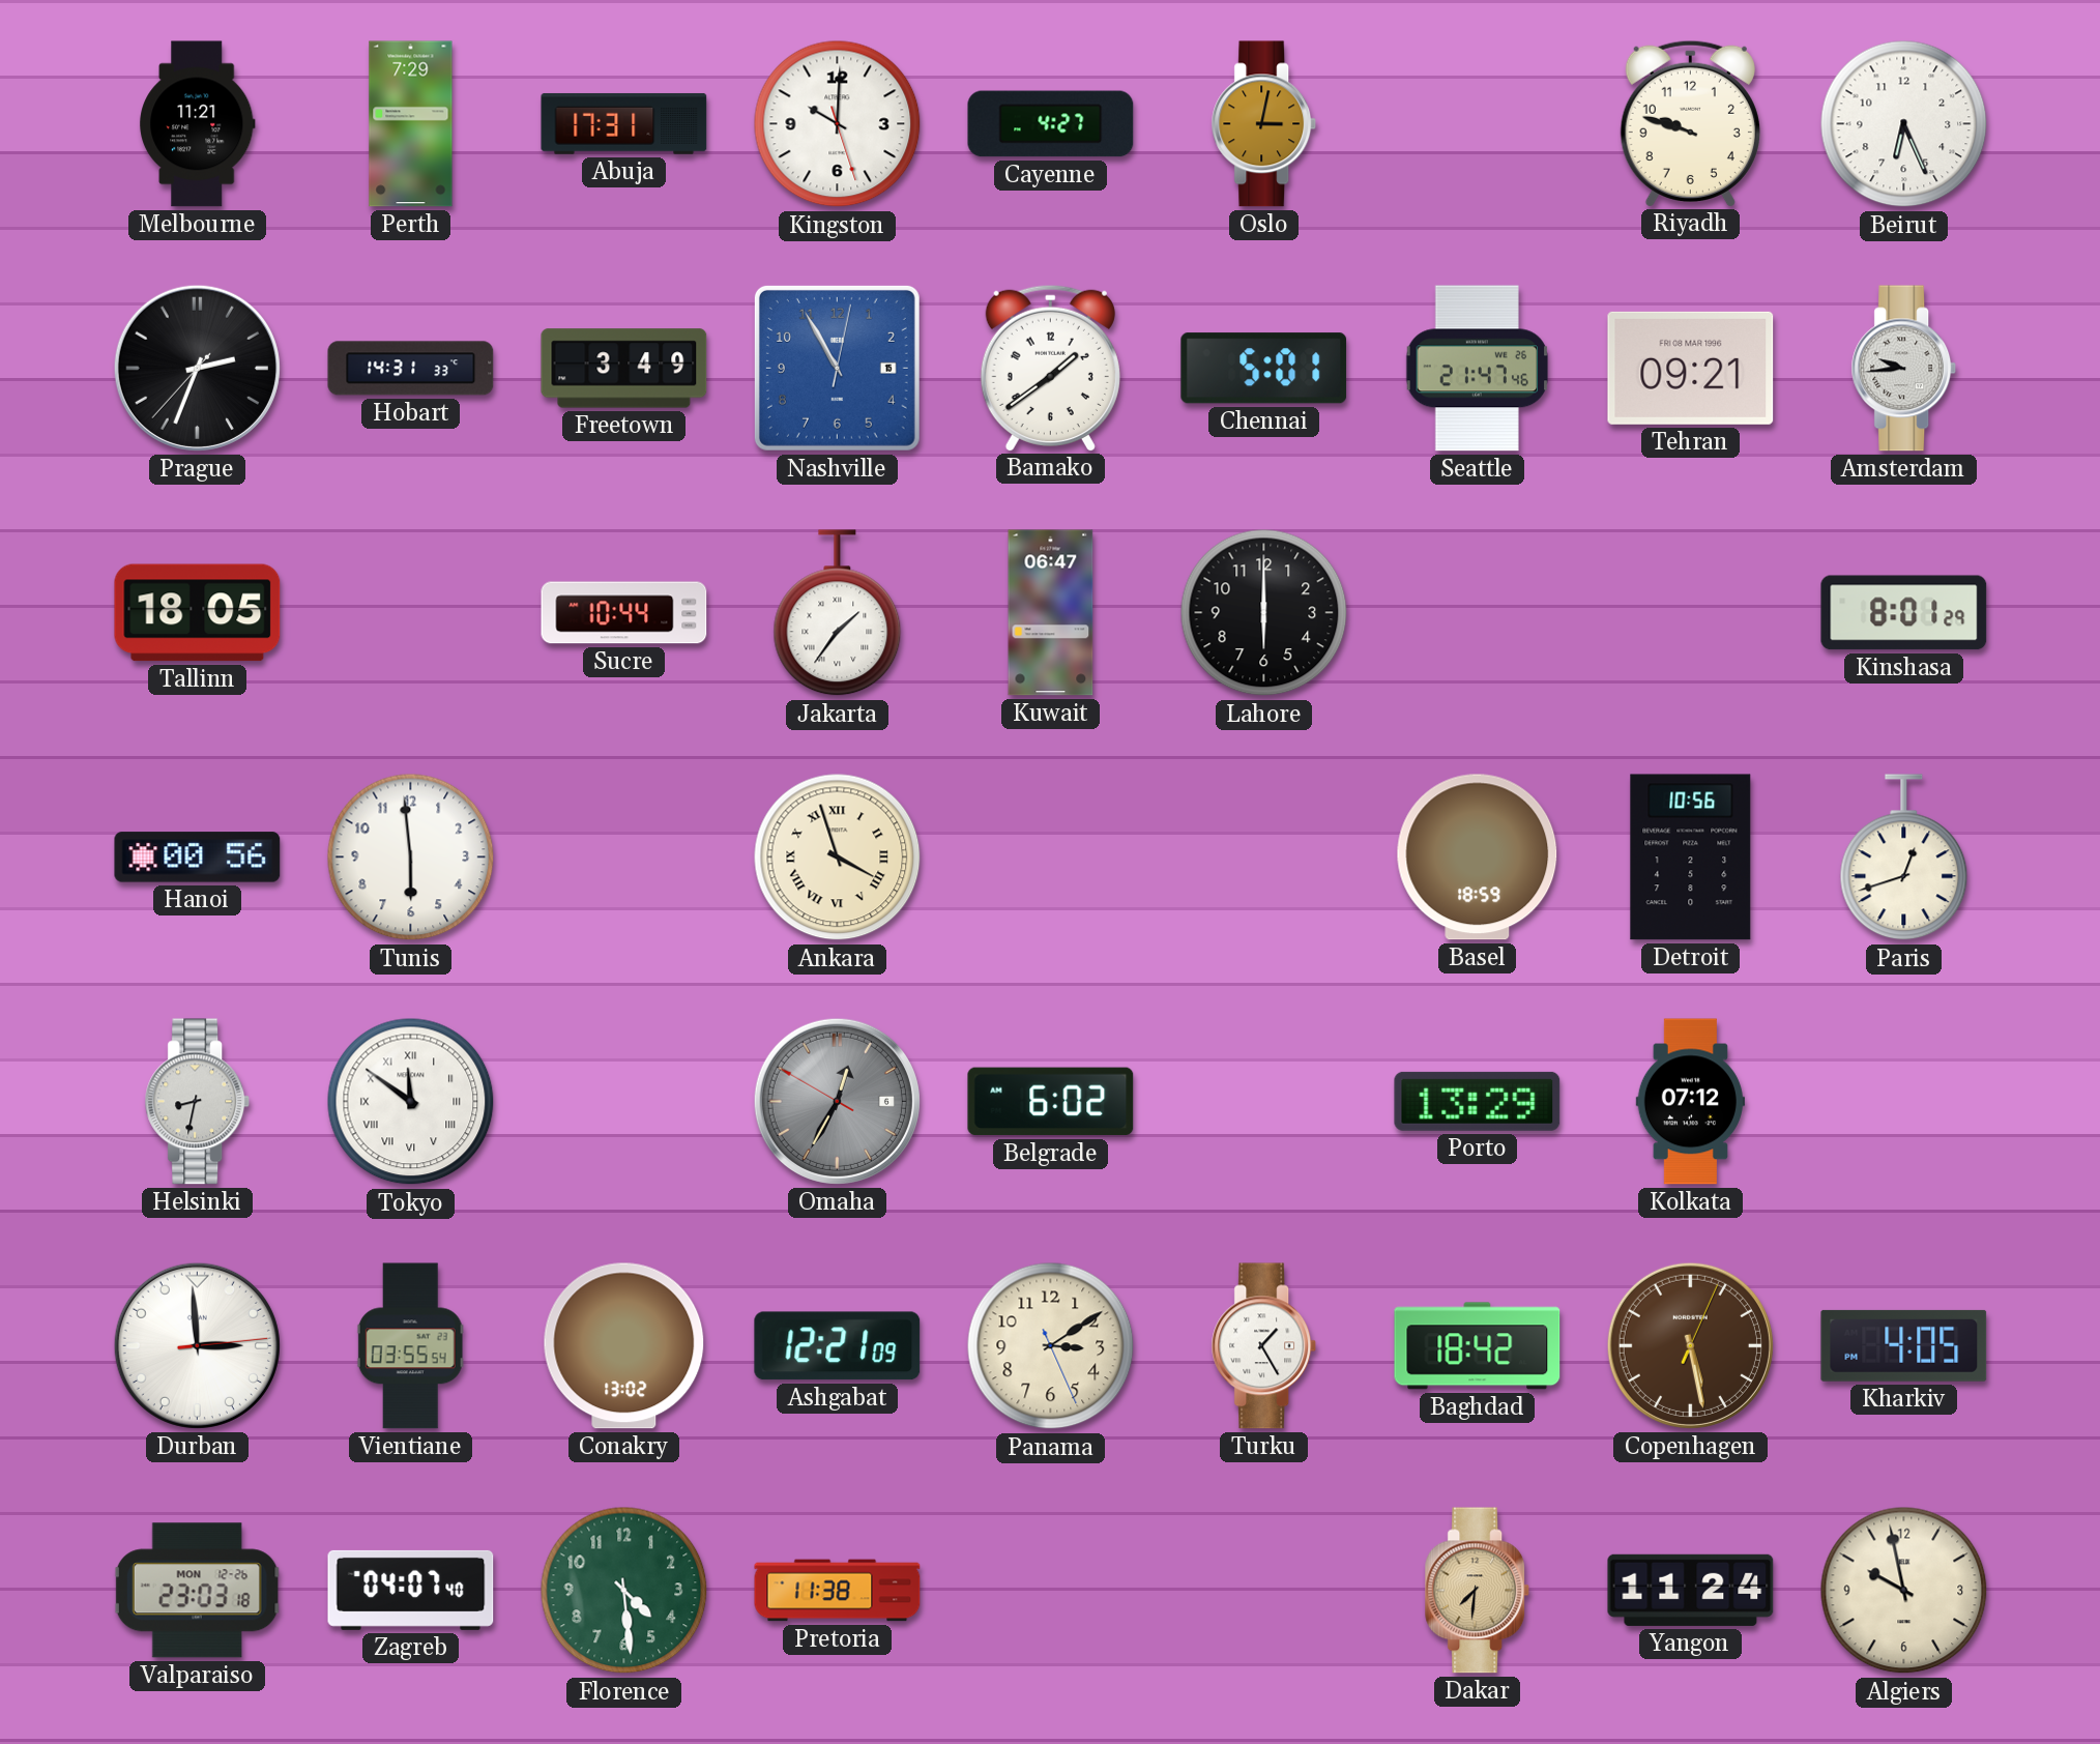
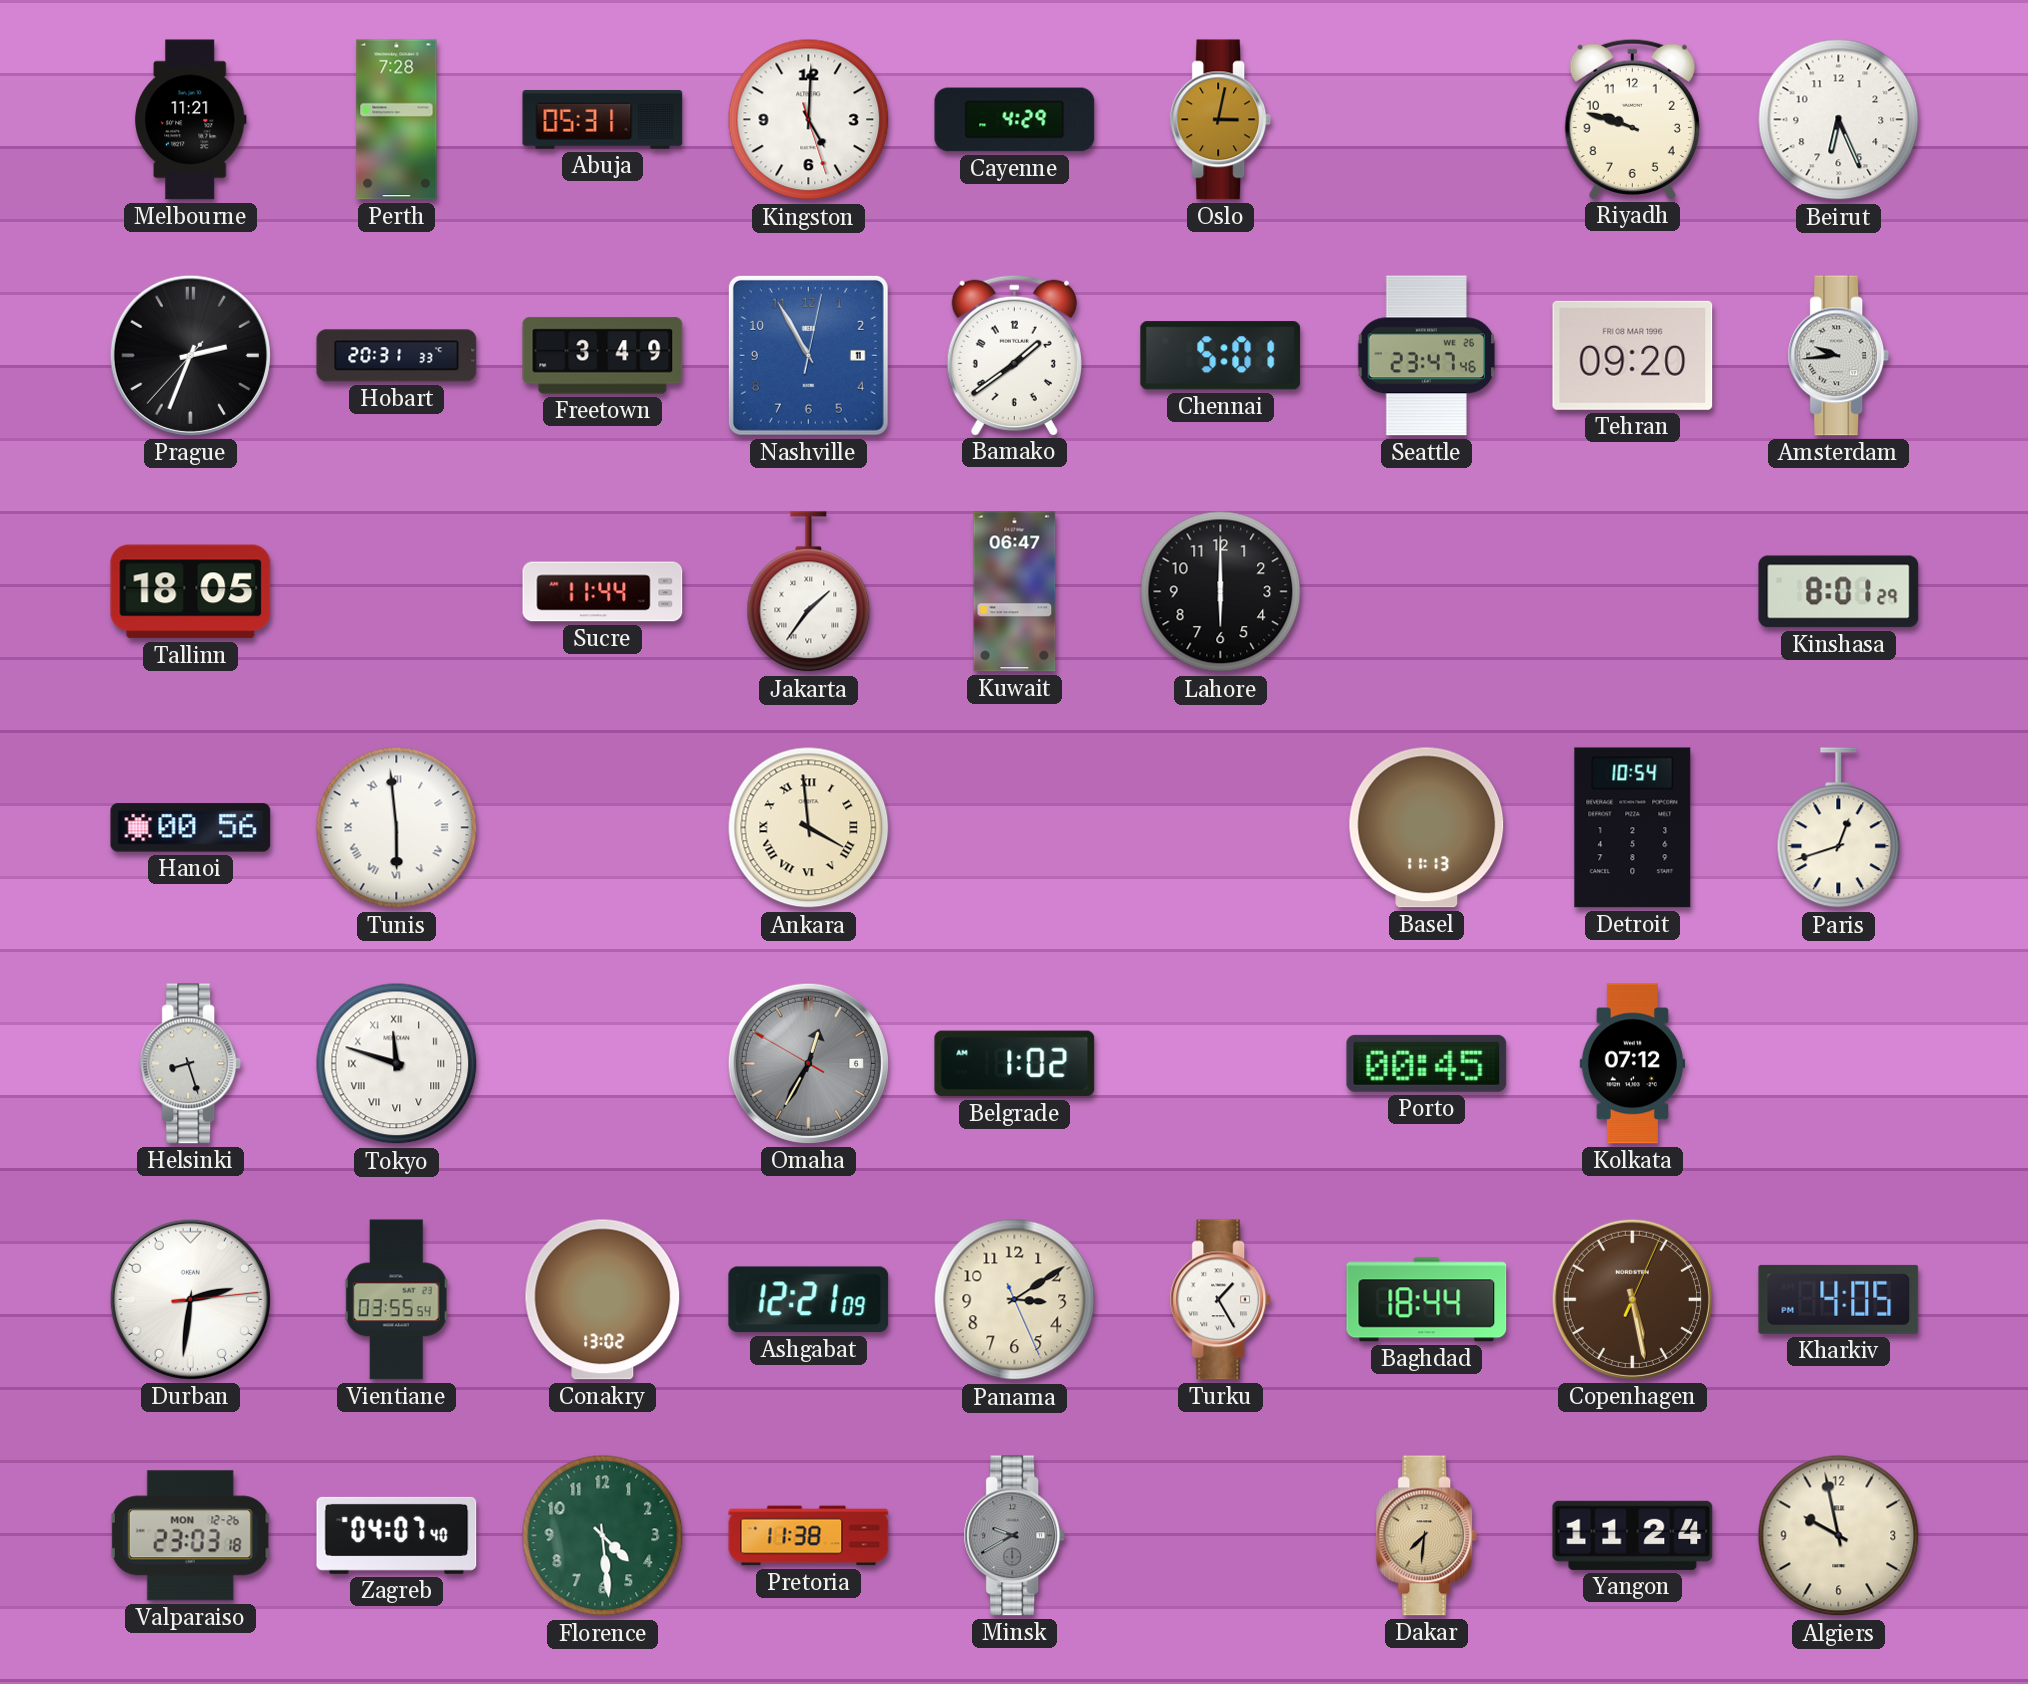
Perth: 7:29 -> 7:28
Abuja: 17:31 -> 05:31
Kingston: 10:00 -> 5:00
Cayenne: 4:27 -> 4:29
Hobart: 14:31 -> 20:31
Nashville date: 15 -> 11
Seattle: 21:47 -> 23:47
Tehran: 09:21 -> 09:20
Sucre: 10:44 -> 11:44
Tunis numerals: Arabic -> Roman
Ankara: 3:57 -> 3:59
Basel: 18:59 -> 11:13
Detroit: 10:56 -> 10:54
Helsinki: 8:32 -> 8:27
Tokyo: 11:51 -> 11:48
Belgrade: 6:02 -> 1:02
Porto: 13:29 -> 00:45
Durban: 2:59 -> 2:31
Baghdad: 18:42 -> 18:44
Minsk: none -> 9:40
